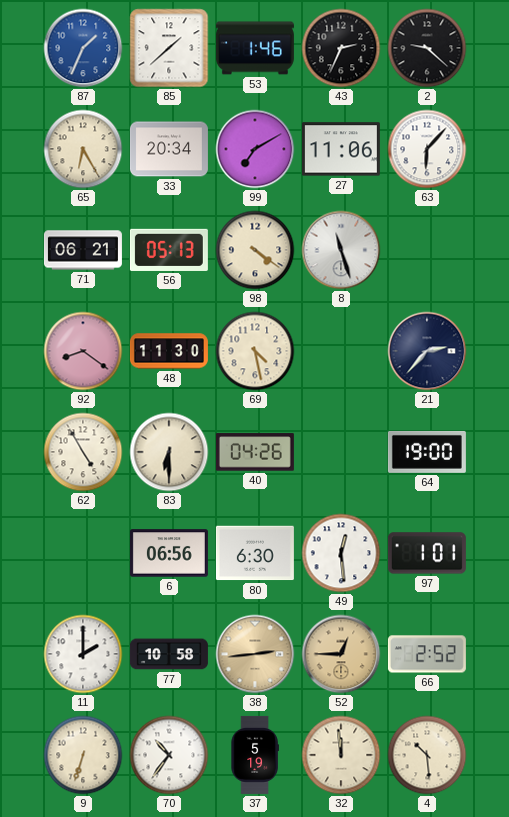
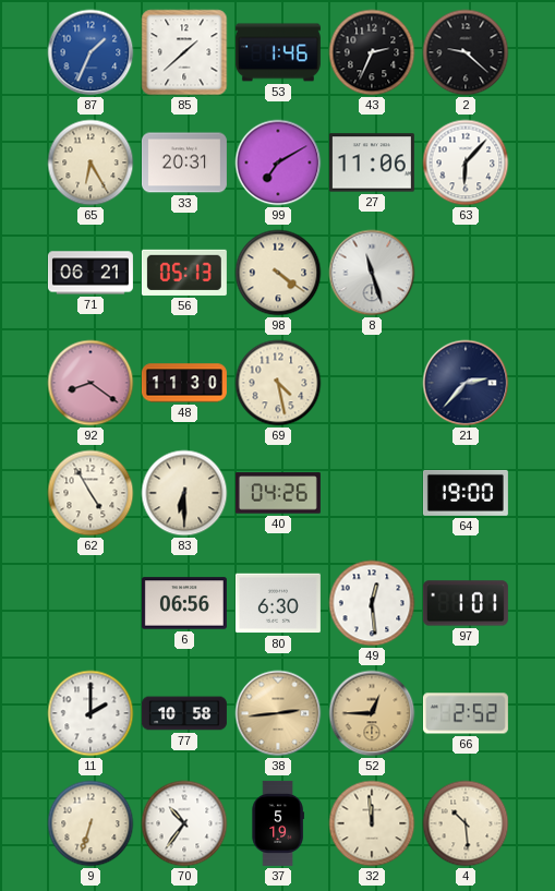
33: 20:34 -> 20:31
